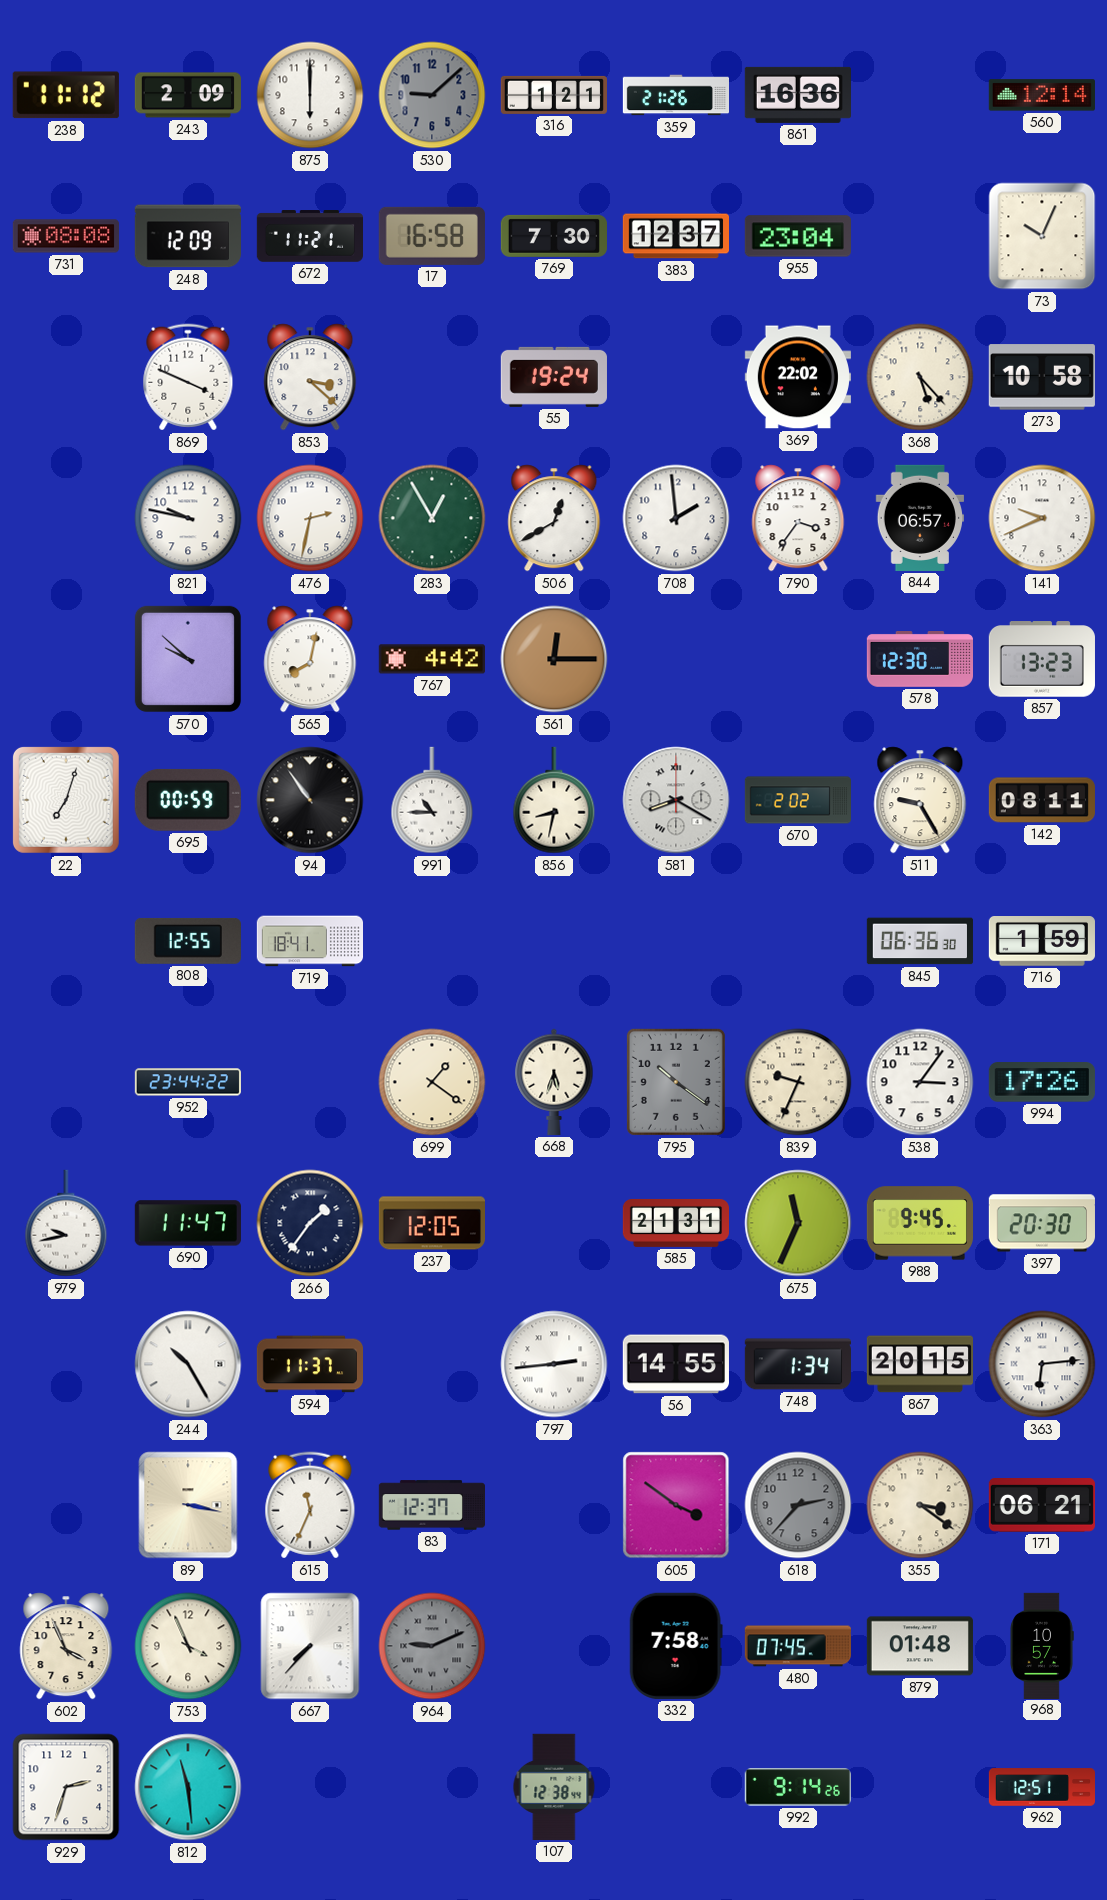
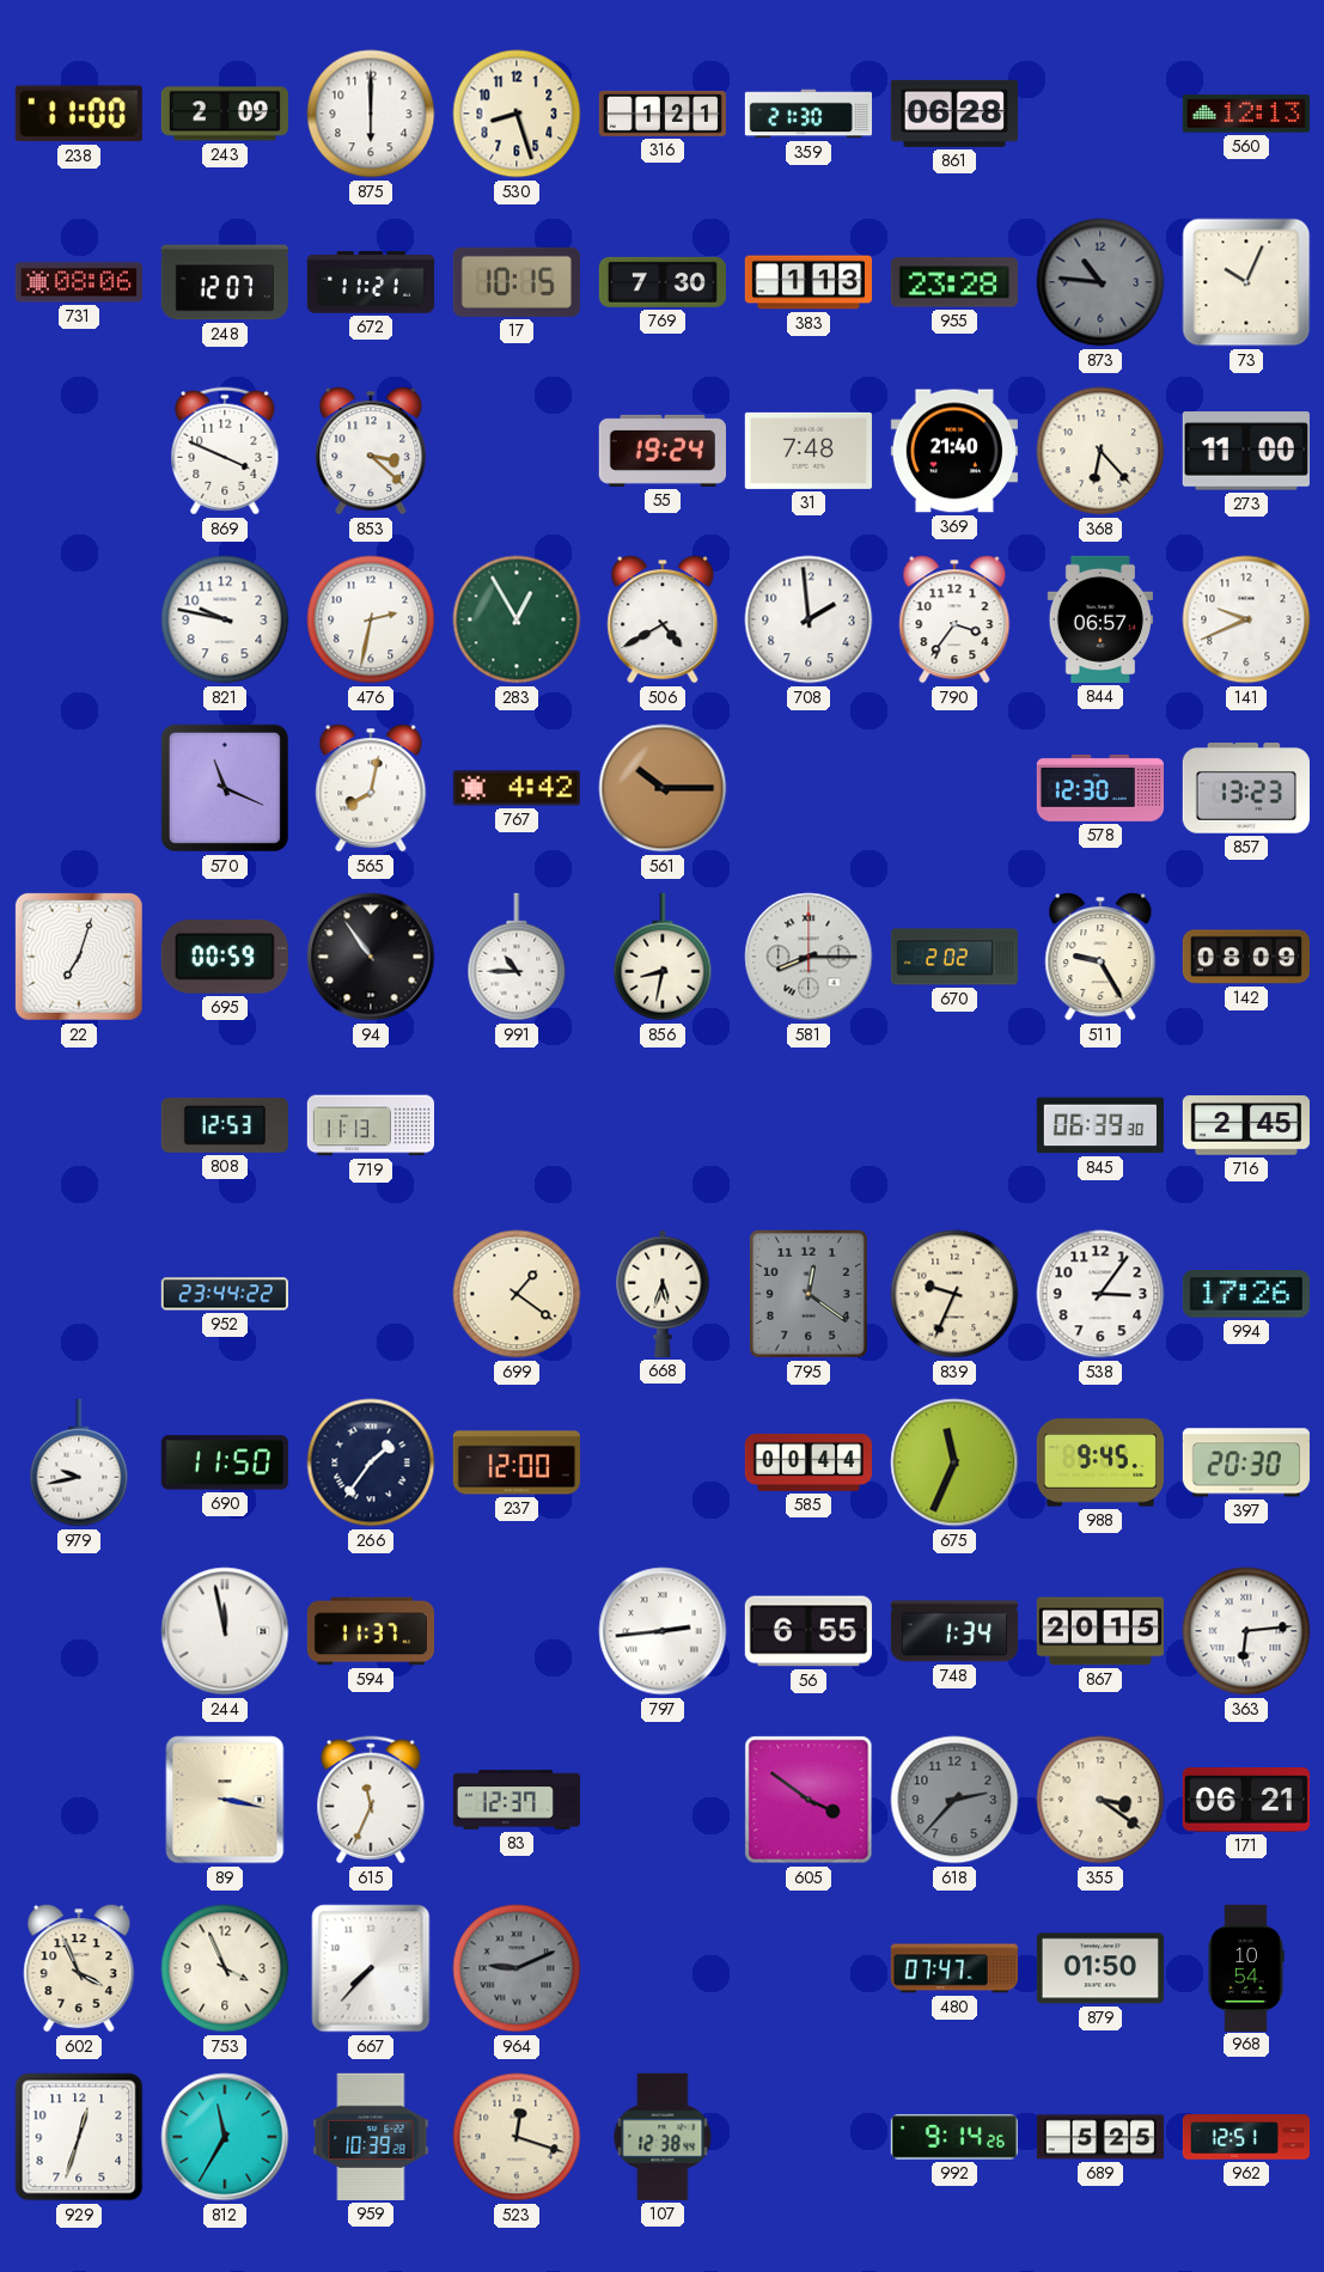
238: 11:12 -> 11:00
530: 9:08 -> 8:27
530 dial: grey -> cream
359: 21:26 -> 21:30
861: 16:36 -> 06:28
560: 12:14 -> 12:13
731: 08:08 -> 08:06
248: 12:09 -> 12:07
17: 16:58 -> 10:15
383: 12:37 -> 1:13
955: 23:04 -> 23:28
873: none -> 10:46
31: none -> 7:48
369: 22:02 -> 21:40
368: 5:23 -> 6:23
273: 10:58 -> 11:00
506: 12:40 -> 4:40
570: 9:52 -> 11:19
561: 12:15 -> 10:15
581: 8:20 -> 8:15
142: 08:11 -> 08:09
808: 12:55 -> 12:53
719: 18:41 -> 11:13
845: 06:36 -> 06:39
716: 1:59 -> 2:45
795: 10:21 -> 12:21
690: 11:47 -> 11:50
237: 12:05 -> 12:00
585: 21:31 -> 00:44
244: 10:25 -> 11:58
56: 14:55 -> 6:55
332: 7:58 -> none
480: 07:45 -> 07:47
879: 01:48 -> 01:50
968: 10:57 -> 10:54
929: 2:33 -> 12:33
812: 11:29 -> 11:35
959: none -> 10:39
523: none -> 12:18
689: none -> 5:25
